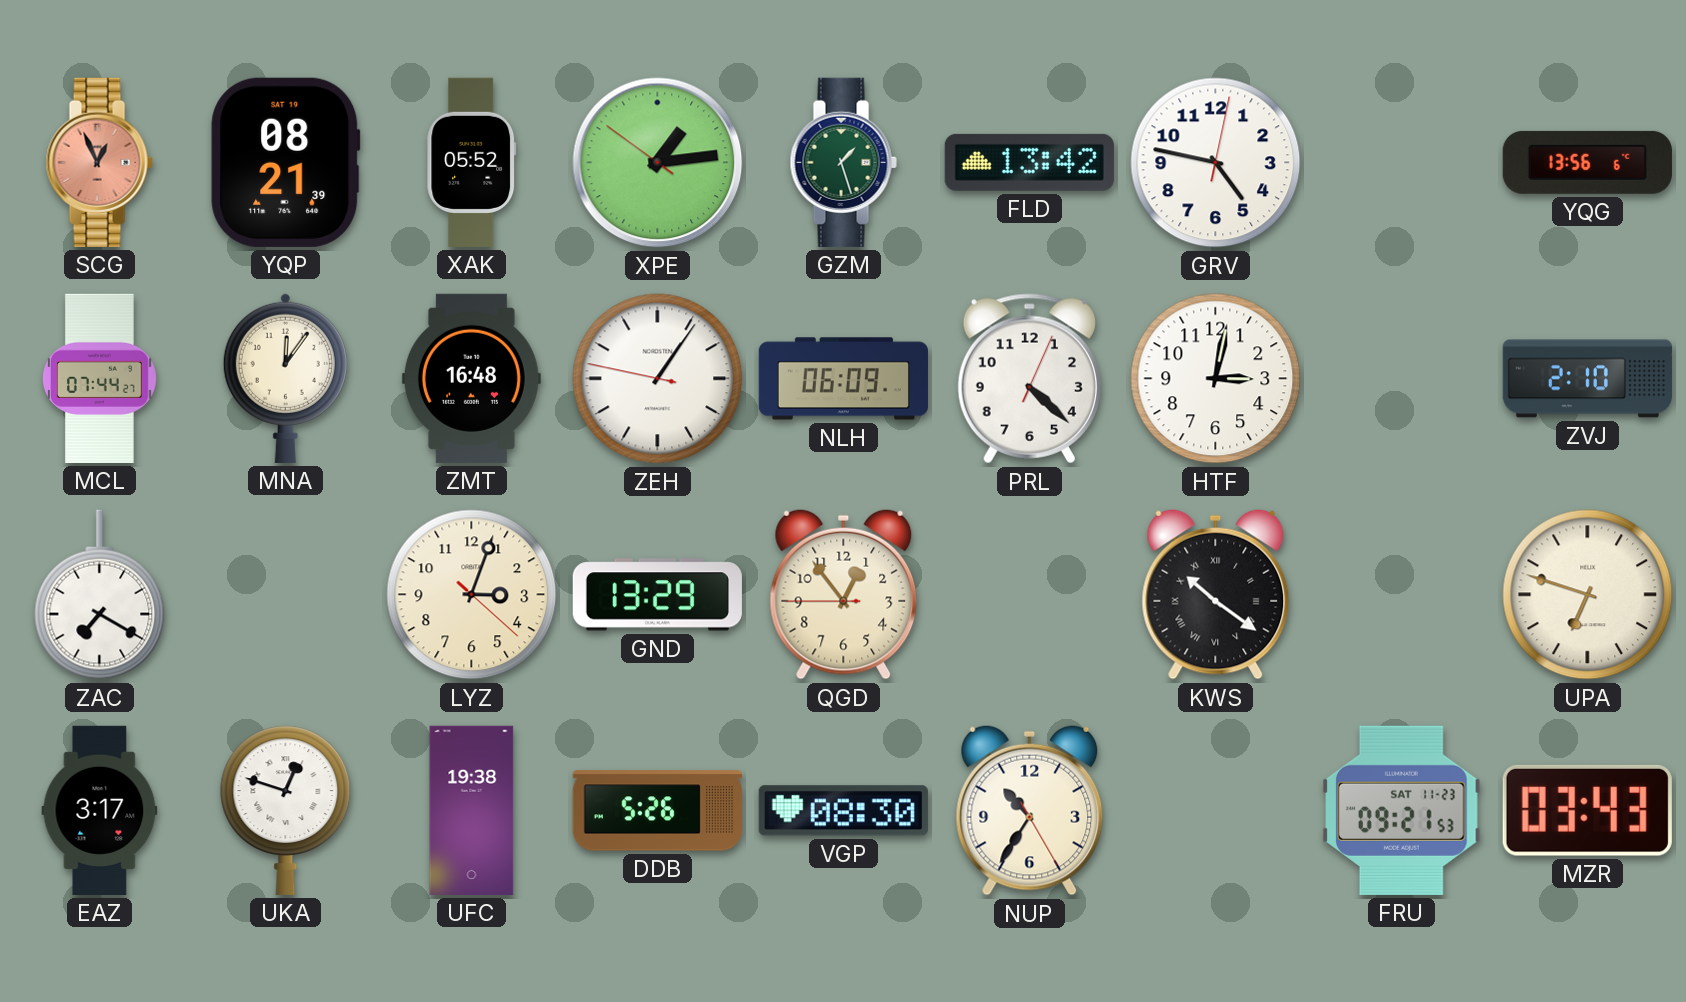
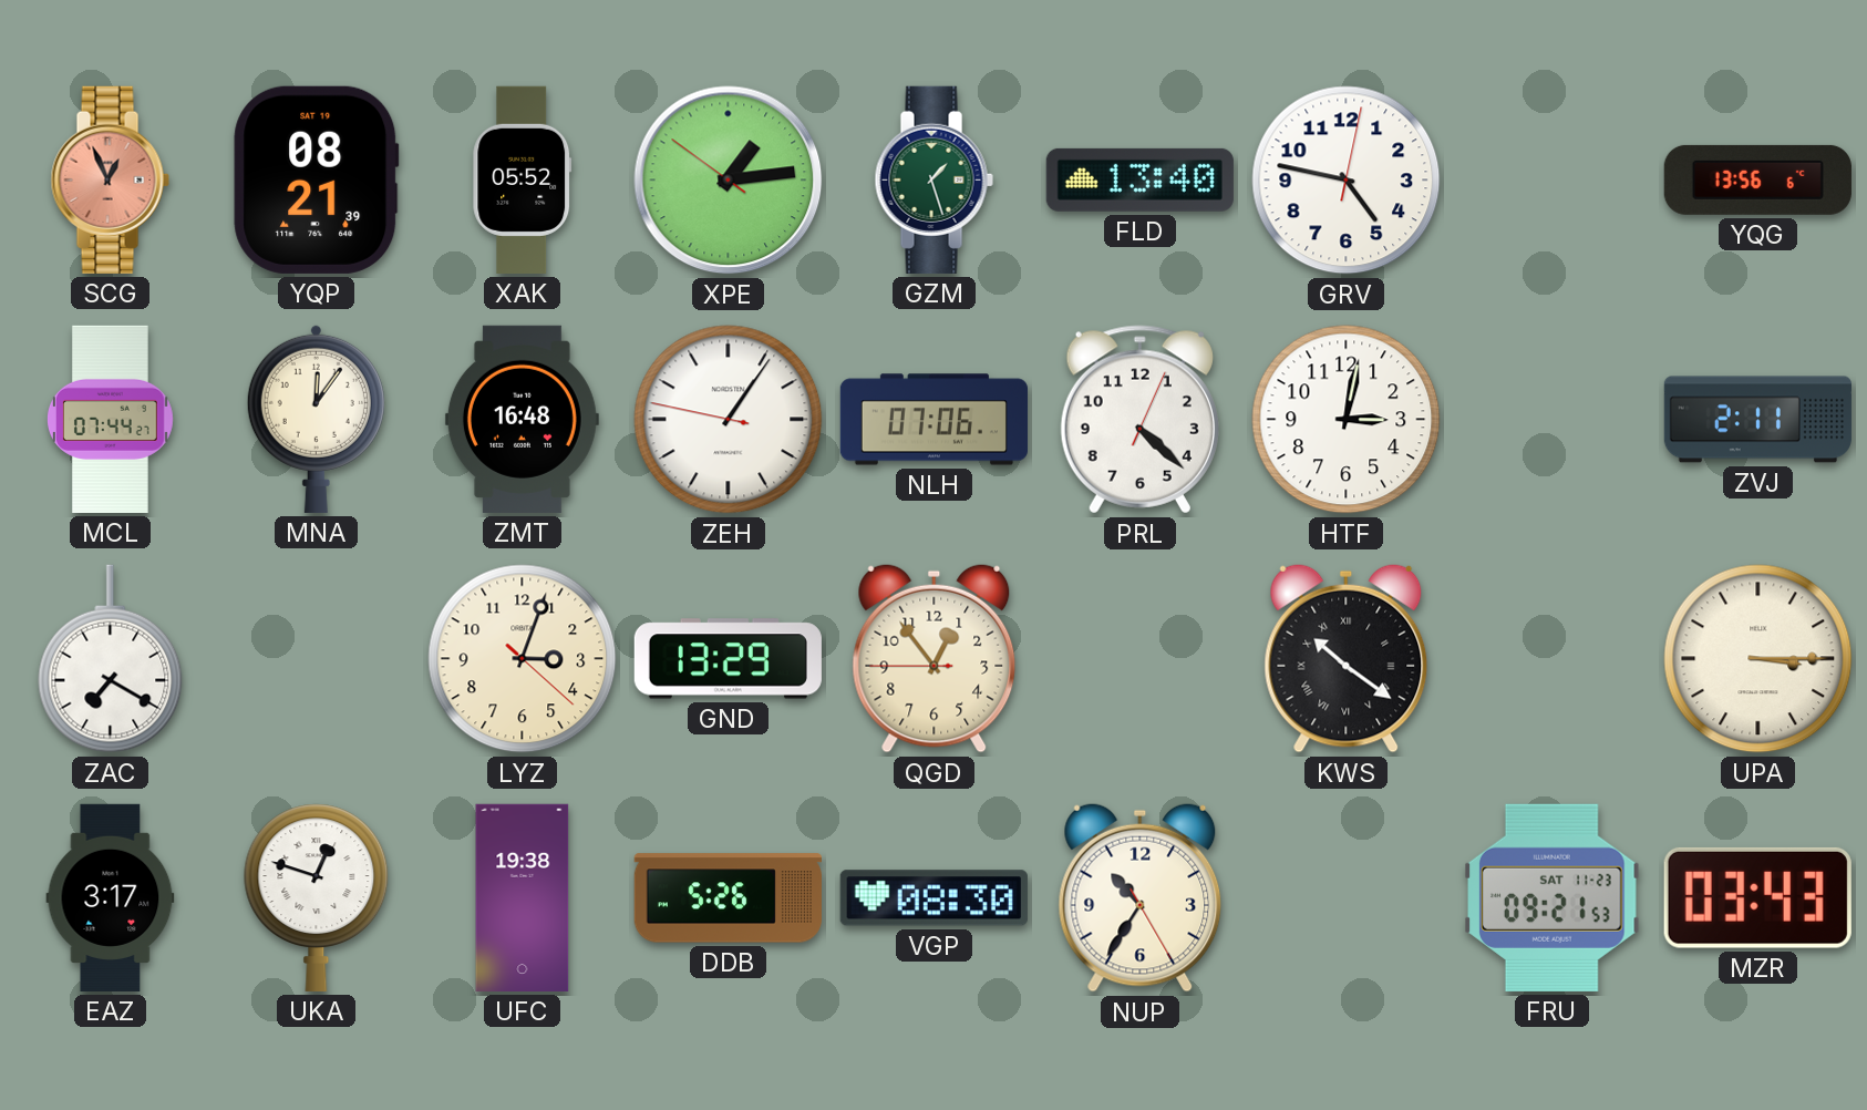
FLD: 13:42 -> 13:40
NLH: 06:09 -> 07:06
ZVJ: 2:10 -> 2:11
UPA: 6:48 -> 3:15
